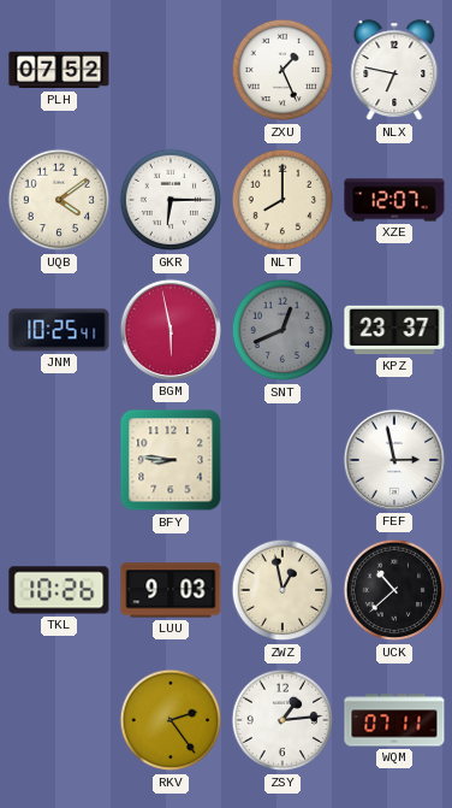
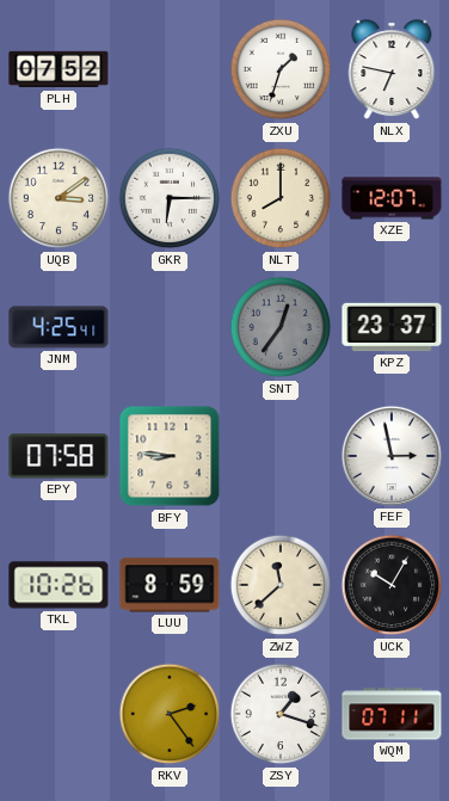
ZXU: 1:26 -> 1:33
UQB: 4:09 -> 3:09
JNM: 10:25 -> 4:25
BGM: 5:58 -> none
SNT: 12:41 -> 12:36
EPY: none -> 07:58
LUU: 9:03 -> 8:59
ZWZ: 12:58 -> 11:38
UCK: 10:38 -> 10:05
ZSY: 1:14 -> 1:18
